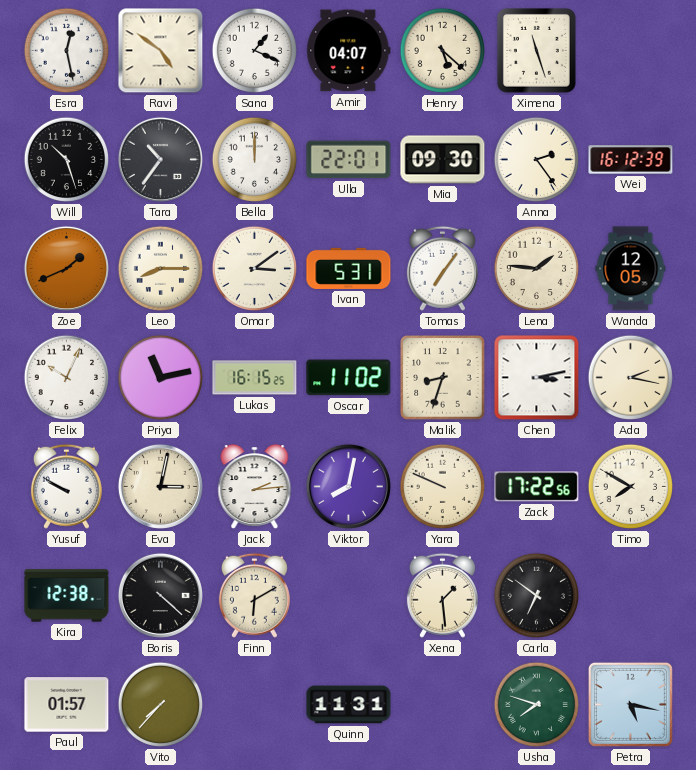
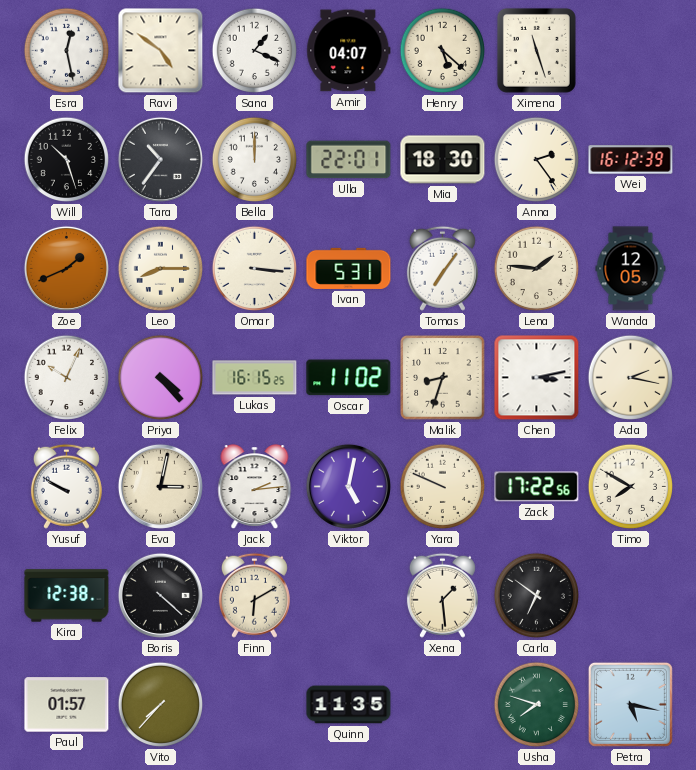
Mia: 09:30 -> 18:30
Omar: 3:09 -> 3:16
Priya: 11:13 -> 4:23
Viktor: 8:02 -> 5:02
Quinn: 11:31 -> 11:35
